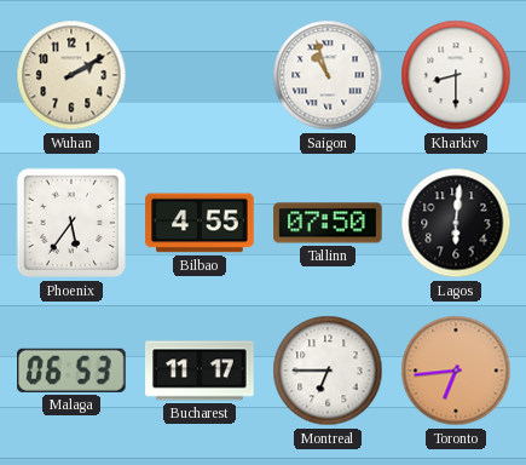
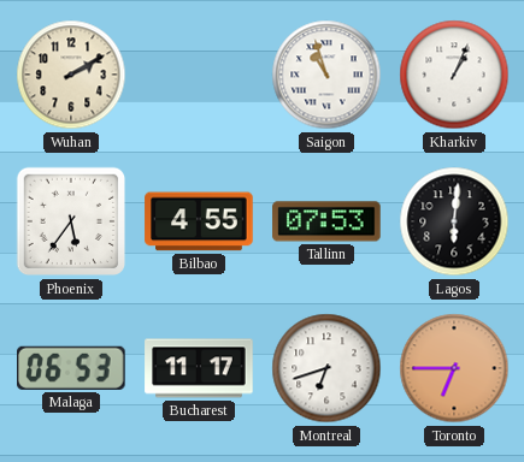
Kharkiv: 8:30 -> 1:04
Tallinn: 07:50 -> 07:53
Montreal: 6:45 -> 6:42
Toronto: 6:44 -> 6:45
